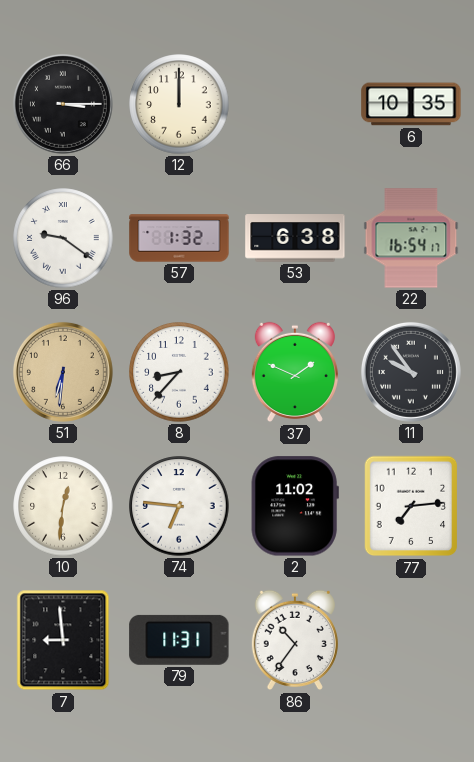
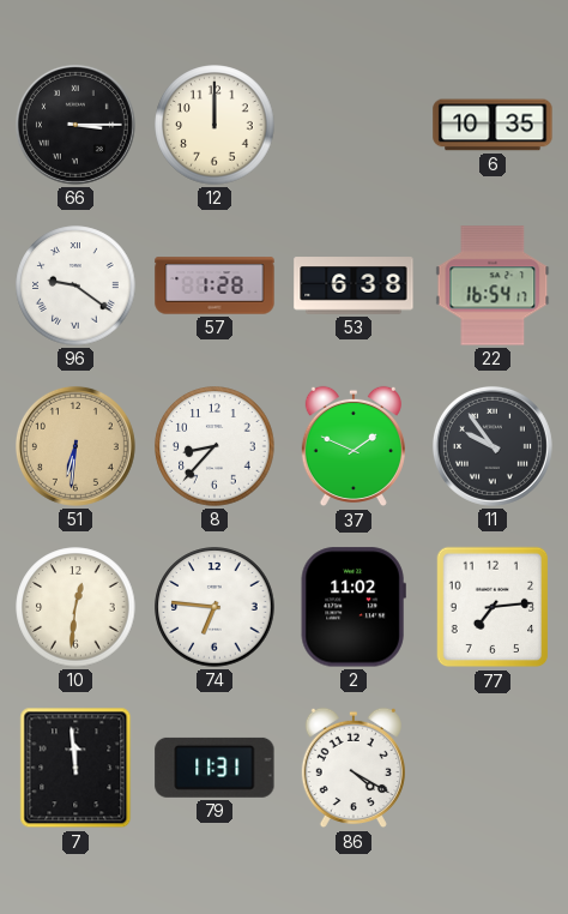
57: 1:32 -> 1:28
7: 8:59 -> 11:59
86: 10:36 -> 4:20
